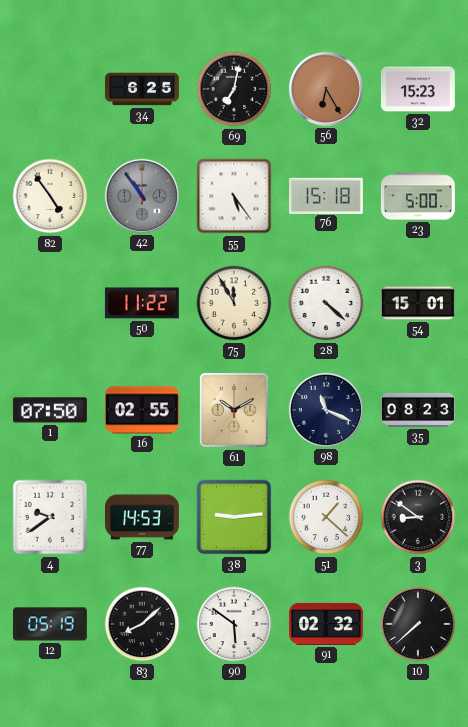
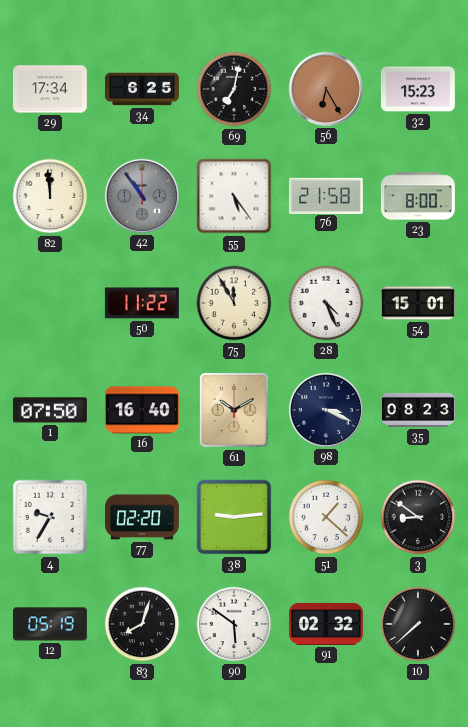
29: none -> 17:34
82: 4:54 -> 11:59
76: 15:18 -> 21:58
23: 5:00 -> 8:00
28: 4:22 -> 4:26
16: 02:55 -> 16:40
98: 11:19 -> 3:19
4: 9:39 -> 9:35
77: 14:53 -> 02:20
83: 8:08 -> 8:03
